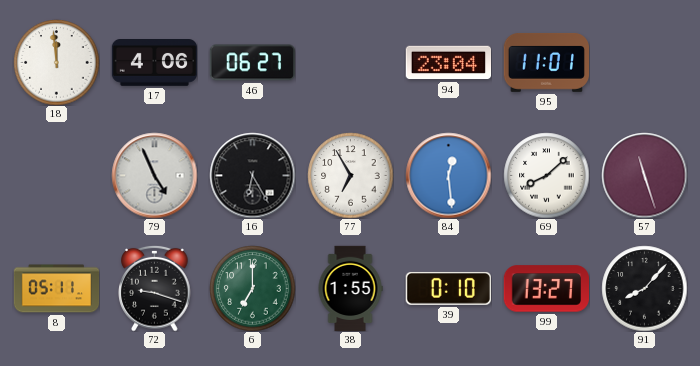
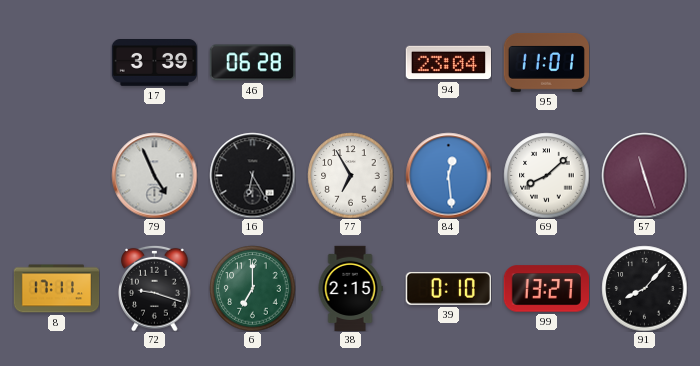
18: 11:59 -> none
17: 4:06 -> 3:39
46: 06:27 -> 06:28
8: 05:11 -> 17:11
38: 1:55 -> 2:15
